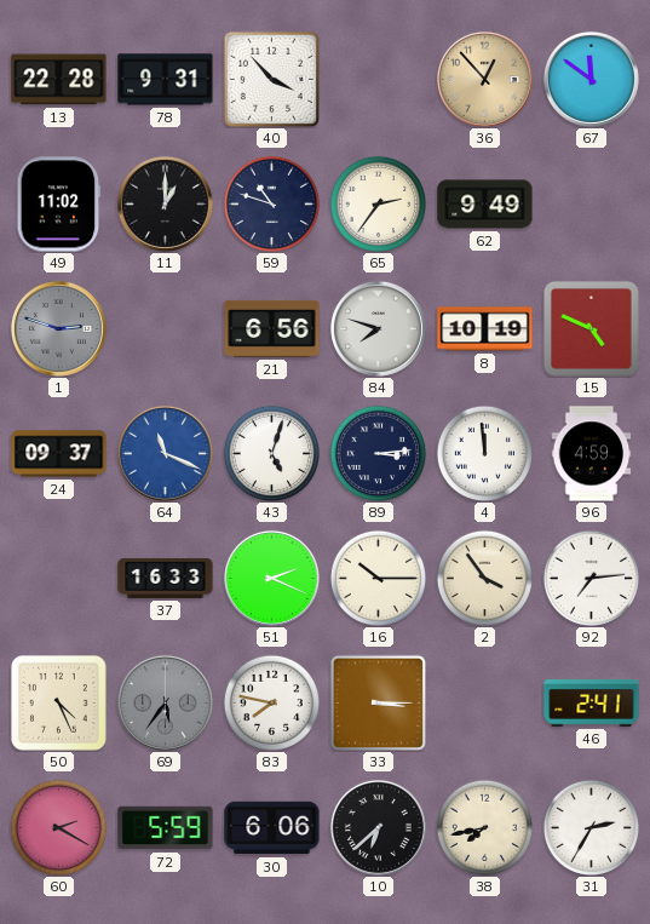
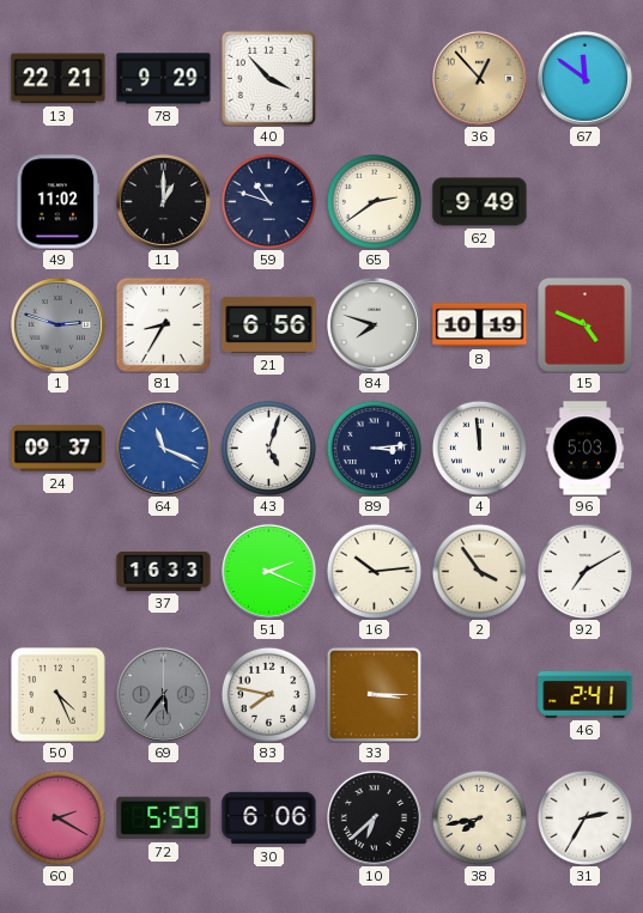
13: 22:28 -> 22:21
78: 9:31 -> 9:29
65: 2:36 -> 2:39
81: none -> 8:35
96: 4:59 -> 5:03
16: 10:15 -> 10:14
92: 7:14 -> 7:10
